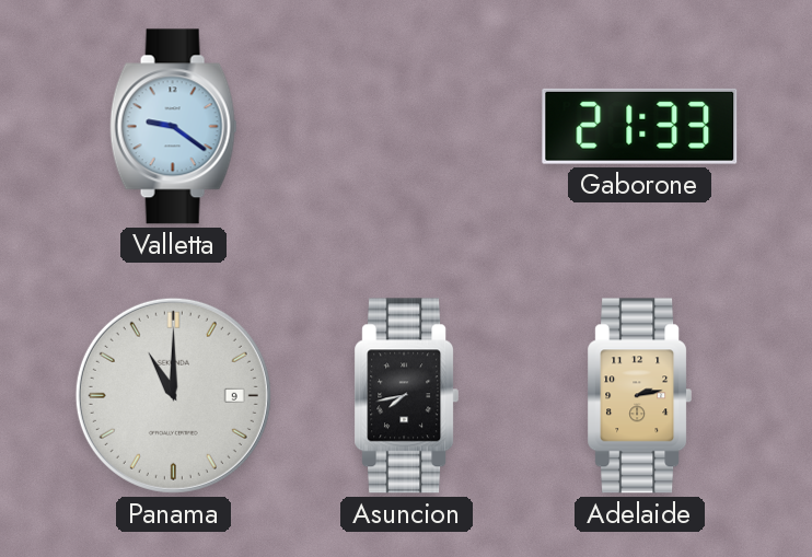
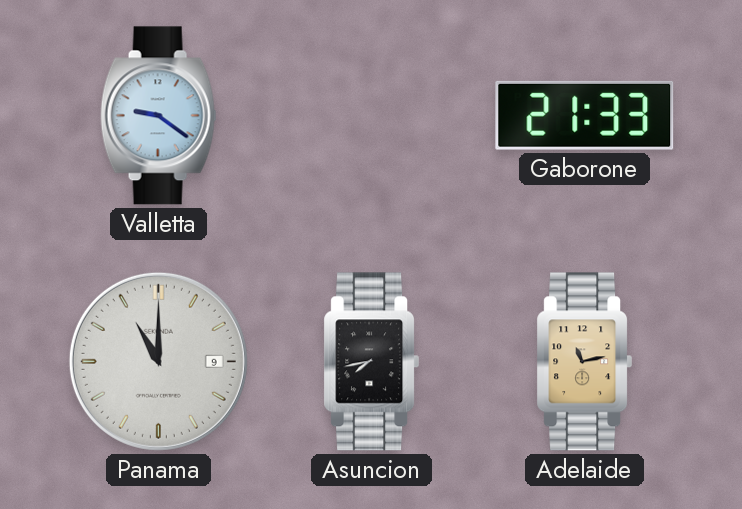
Adelaide: 2:13 -> 11:13
